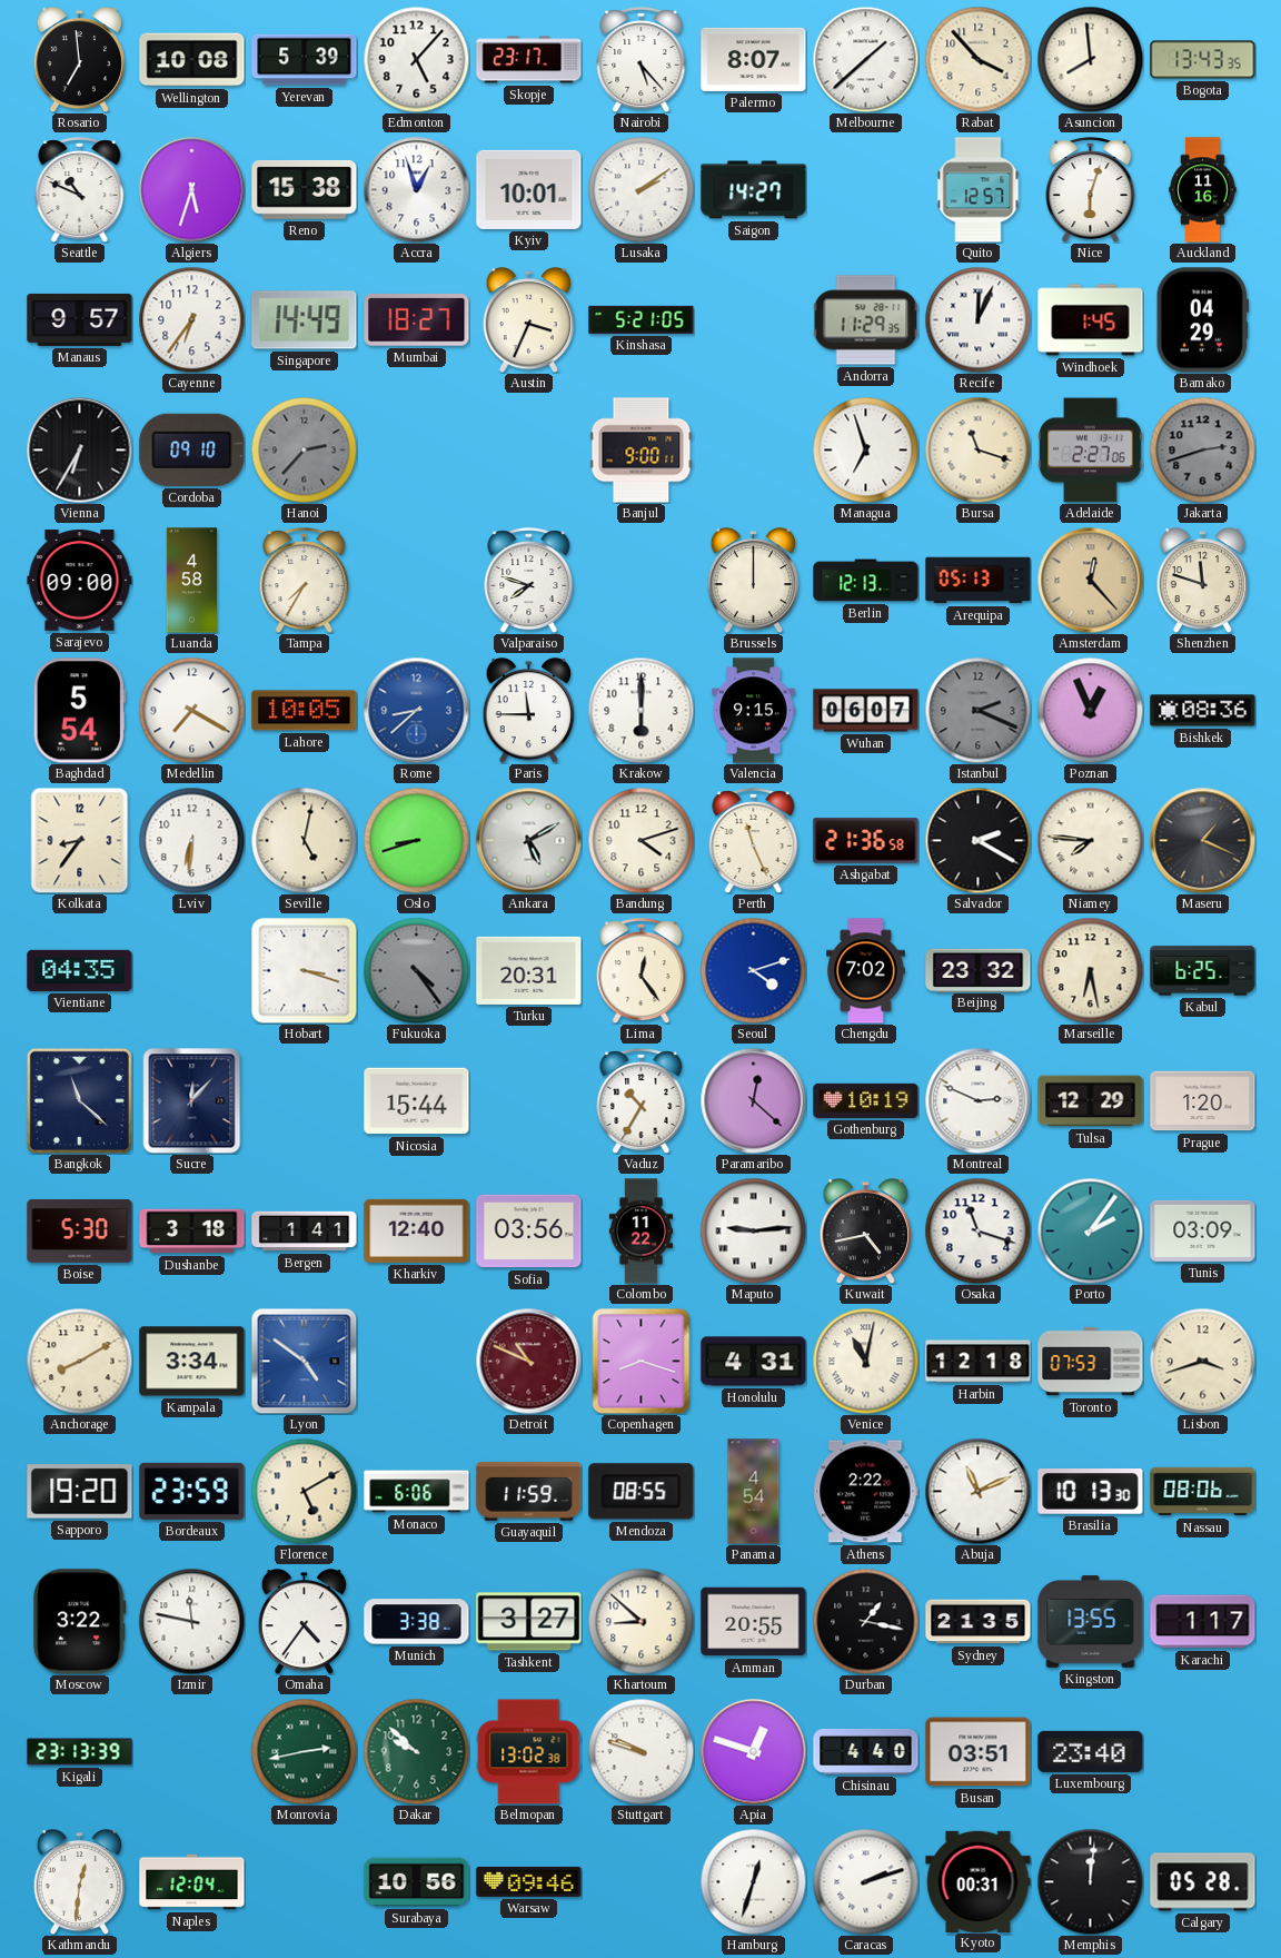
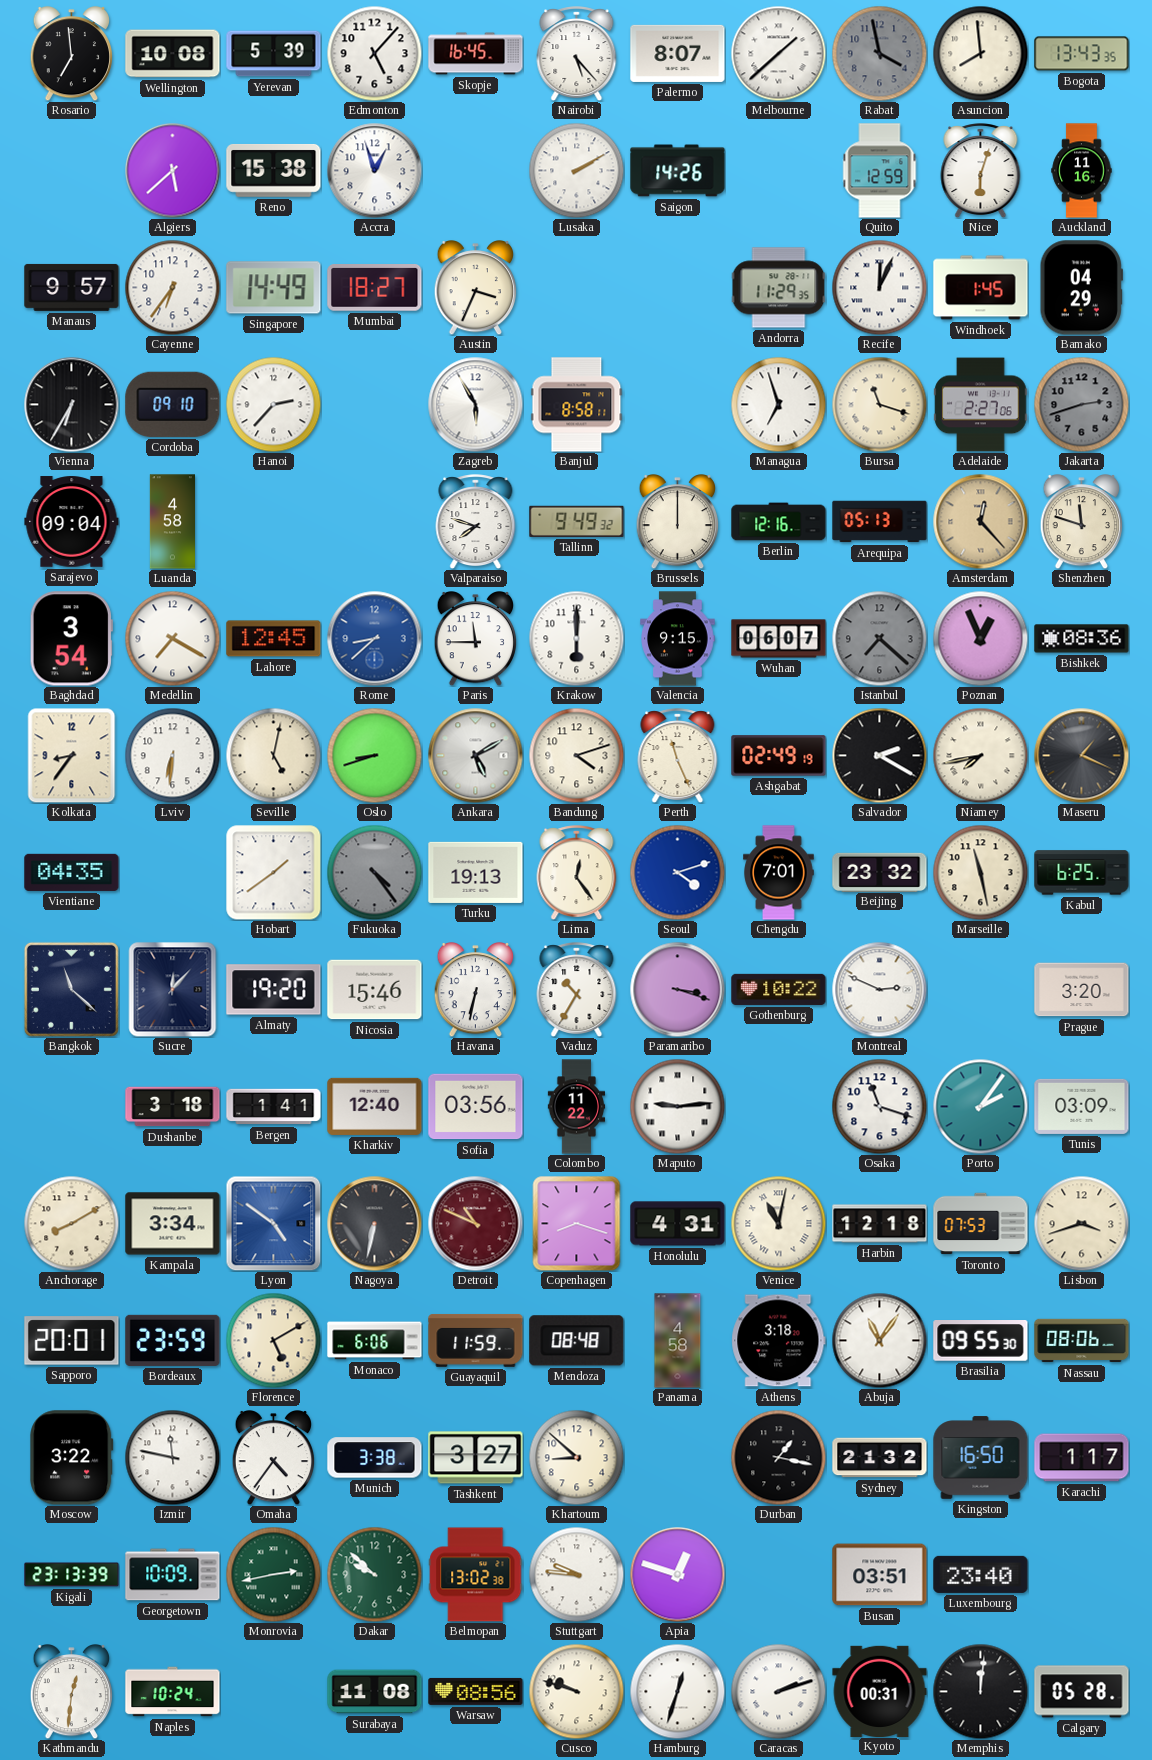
Skopje: 23:17 -> 16:45
Rabat: 3:53 -> 3:58
Rabat dial: cream -> grey
Seattle: 10:49 -> none
Algiers: 5:33 -> 5:38
Kyiv: 10:01 -> none
Lusaka: 2:09 -> 2:10
Saigon: 14:27 -> 14:26
Quito: 12:57 -> 12:59
Kinshasa: 5:21 -> none
Hanoi dial: grey -> white
Zagreb: none -> 5:55
Banjul: 9:00 -> 8:58
Sarajevo: 09:00 -> 09:04
Tampa: 7:35 -> none
Tallinn: none -> 9:49
Berlin: 12:13 -> 12:16
Baghdad: 5:54 -> 3:54
Lahore: 10:05 -> 12:45
Istanbul: 2:19 -> 7:22
Ashgabat: 21:36 -> 02:49
Niamey: 7:46 -> 7:43
Hobart: 3:18 -> 1:39
Turku: 20:31 -> 19:13
Chengdu: 7:02 -> 7:01
Marseille: 6:28 -> 11:28
Almaty: none -> 19:20
Nicosia: 15:44 -> 15:46
Havana: none -> 6:32
Paramaribo: 12:22 -> 3:18
Gothenburg: 10:19 -> 10:22
Tulsa: 12:29 -> none
Prague: 1:20 -> 3:20
Boise: 5:30 -> none
Kuwait: 4:43 -> none
Nagoya: none -> 6:32
Sapporo: 19:20 -> 20:01
Mendoza: 08:55 -> 08:48
Panama: 4:54 -> 4:58
Athens: 2:22 -> 3:18
Abuja: 11:11 -> 11:06
Brasilia: 10:13 -> 09:55
Amman: 20:55 -> none
Sydney: 21:35 -> 21:32
Kingston: 13:55 -> 16:50
Georgetown: none -> 10:09
Stuttgart: 9:48 -> 9:46
Chisinau: 4:40 -> none
Naples: 12:04 -> 10:24
Surabaya: 10:56 -> 11:08
Warsaw: 09:46 -> 08:56
Cusco: none -> 9:48
